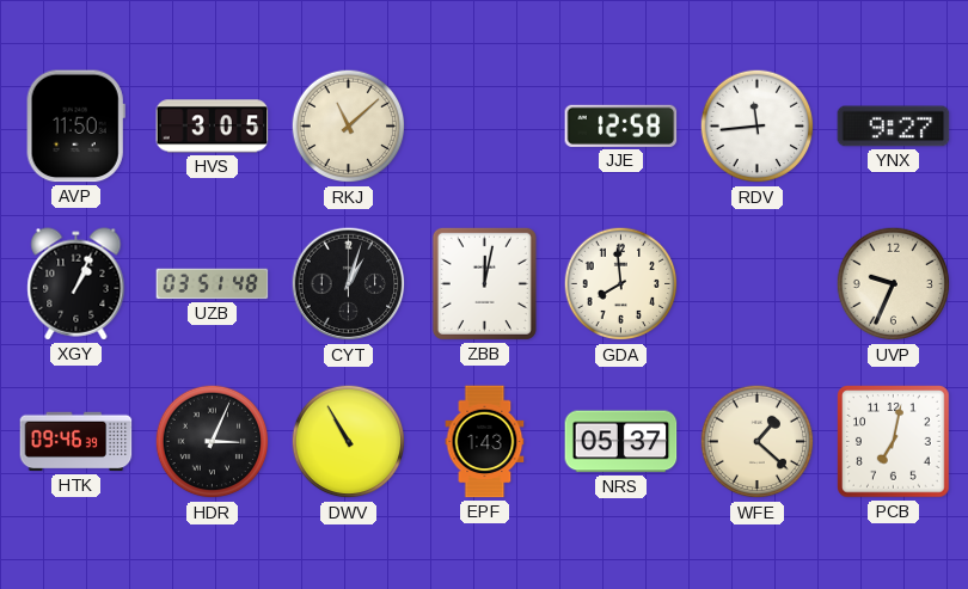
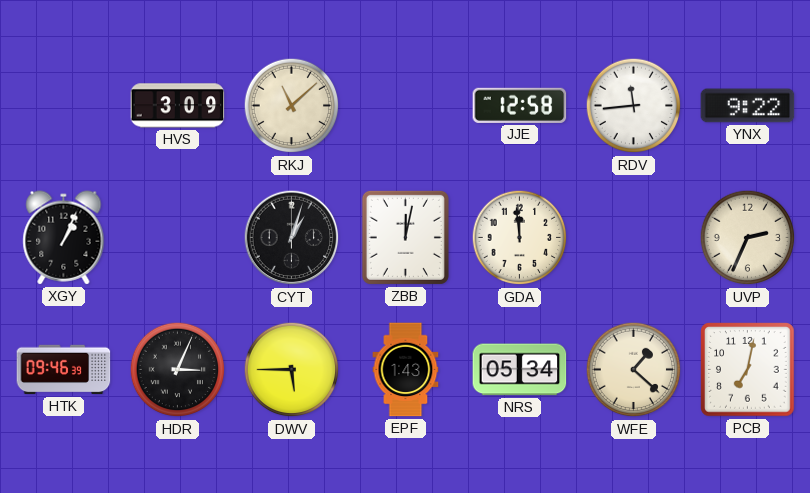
AVP: 11:50 -> none
HVS: 3:05 -> 3:09
YNX: 9:27 -> 9:22
UZB: 03:51 -> none
GDA: 7:59 -> 11:59
UVP: 9:34 -> 2:34
DWV: 10:55 -> 5:45
NRS: 05:37 -> 05:34
